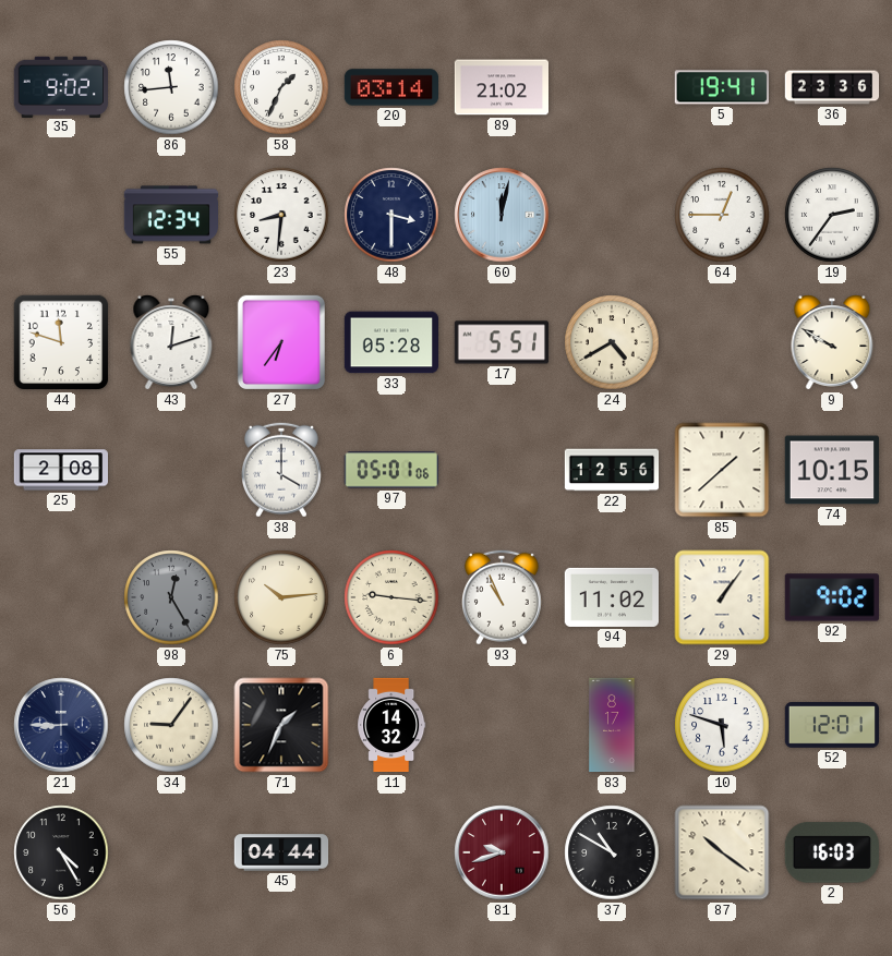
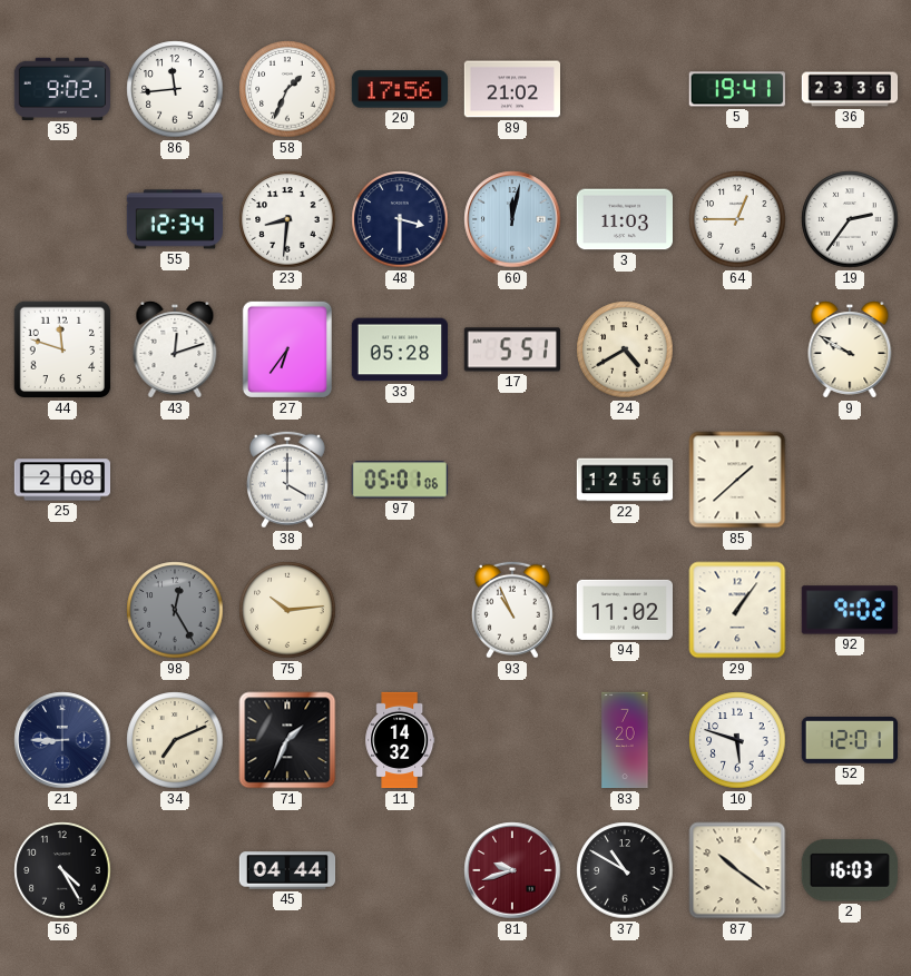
20: 03:14 -> 17:56
3: none -> 11:03
74: 10:15 -> none
6: 9:16 -> none
34: 9:06 -> 7:11
83: 8:17 -> 7:20
